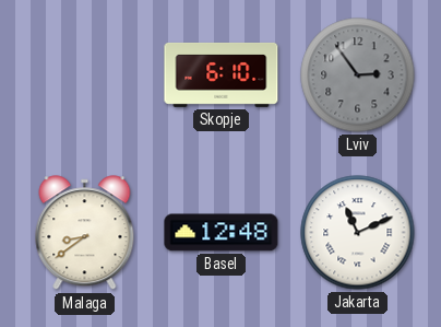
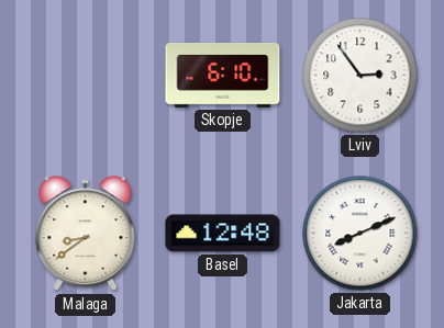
Lviv dial: grey -> white
Jakarta: 11:11 -> 8:11
